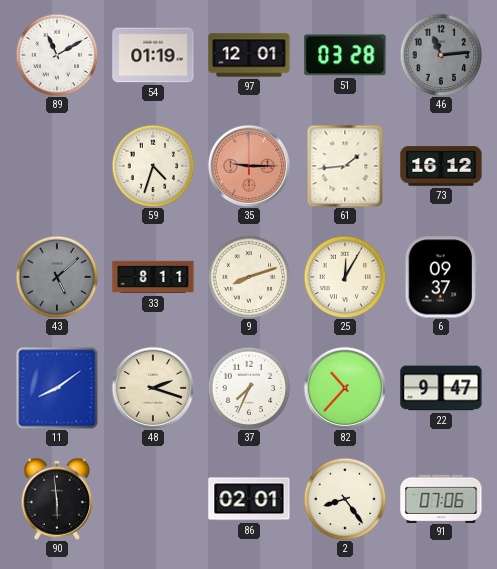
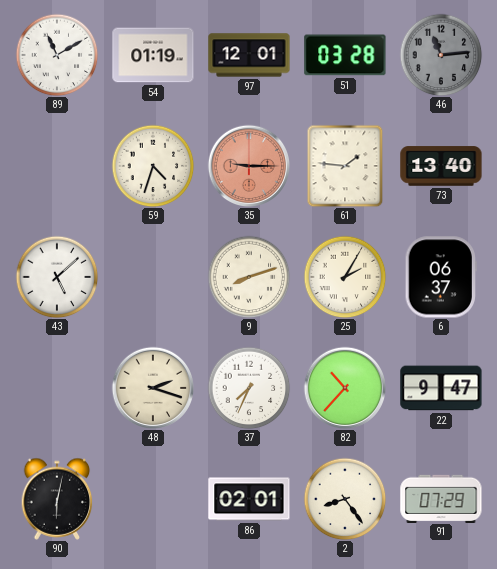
61: 1:44 -> 1:46
73: 16:12 -> 13:40
43 dial: grey -> white
33: 8:11 -> none
25: 12:05 -> 2:05
6: 09:37 -> 06:37
11: 8:09 -> none
90: 5:59 -> 6:02
91: 07:06 -> 07:29
